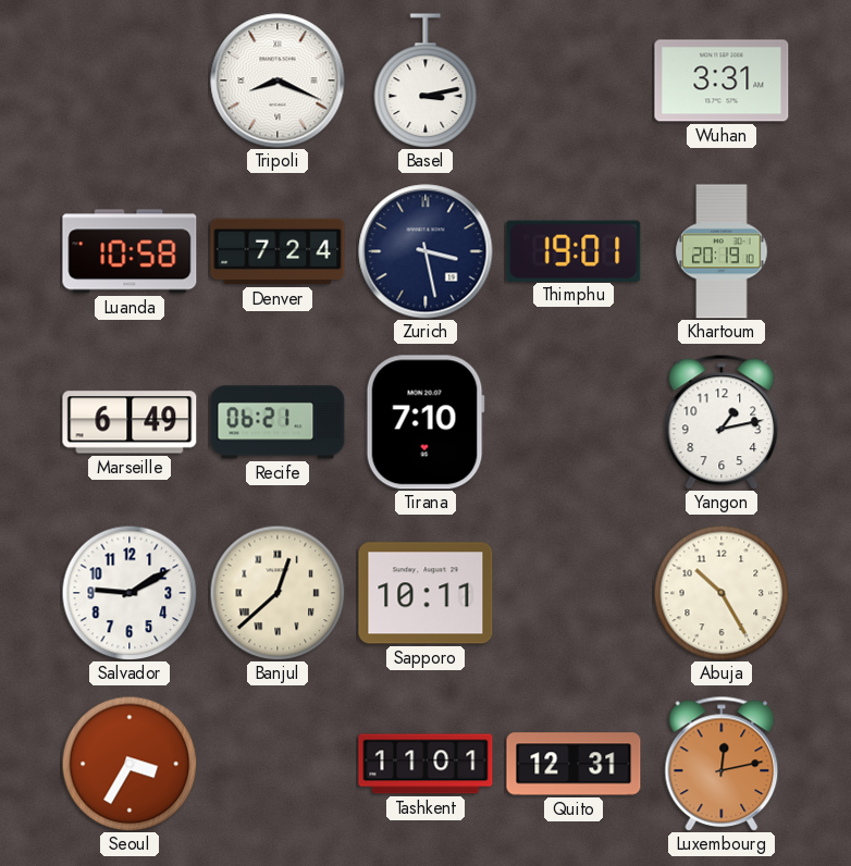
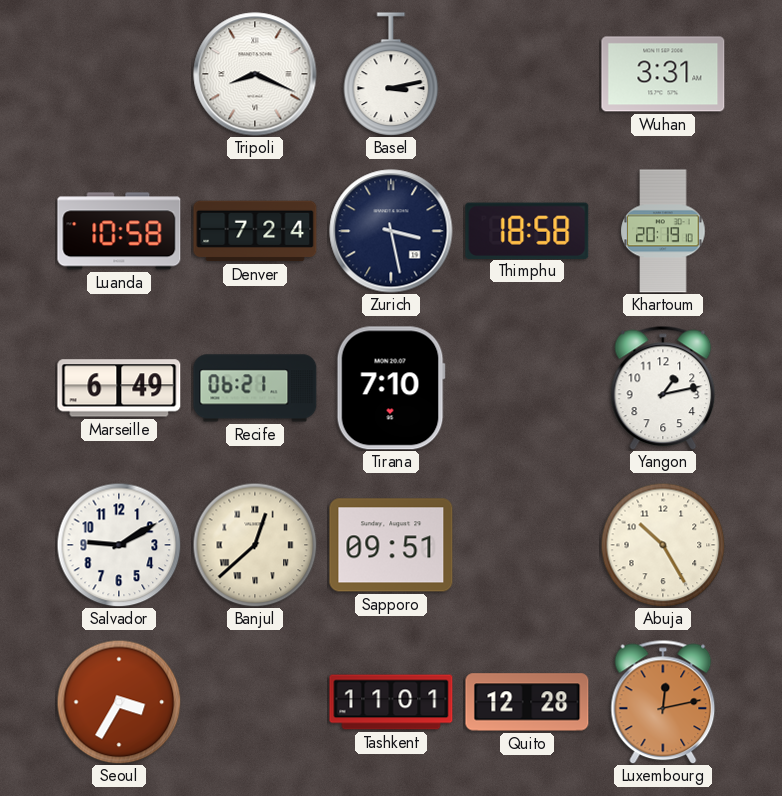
Thimphu: 19:01 -> 18:58
Sapporo: 10:11 -> 09:51
Quito: 12:31 -> 12:28
